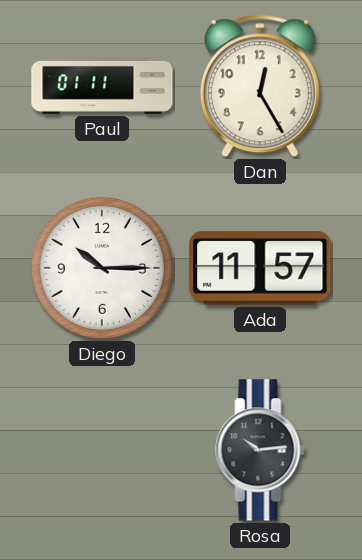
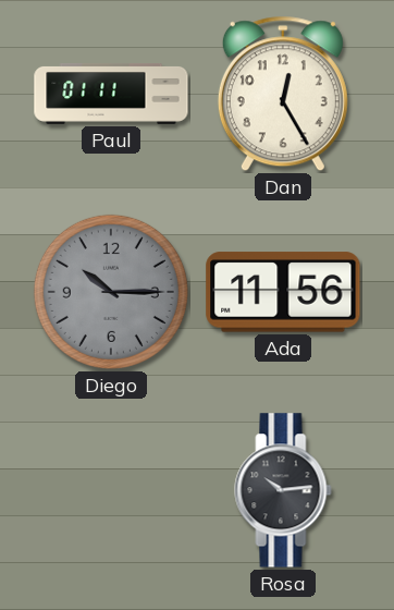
Diego dial: white -> grey
Ada: 11:57 -> 11:56
